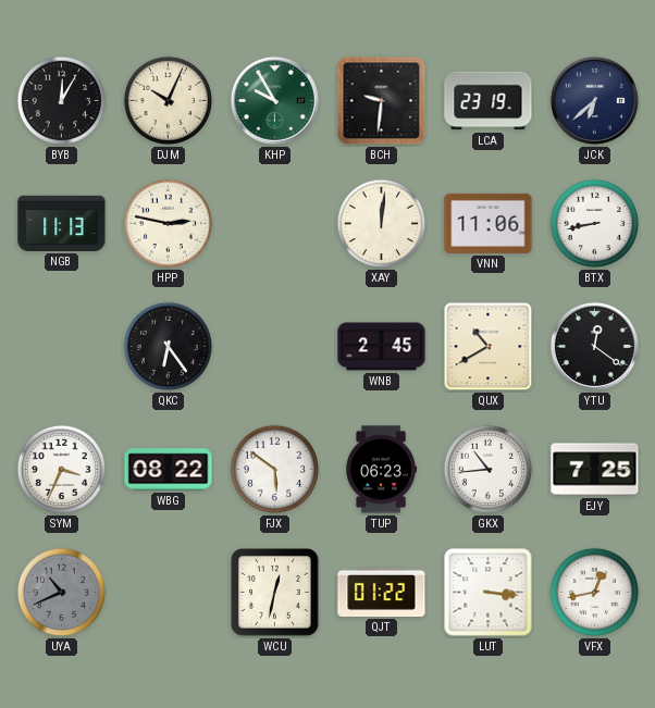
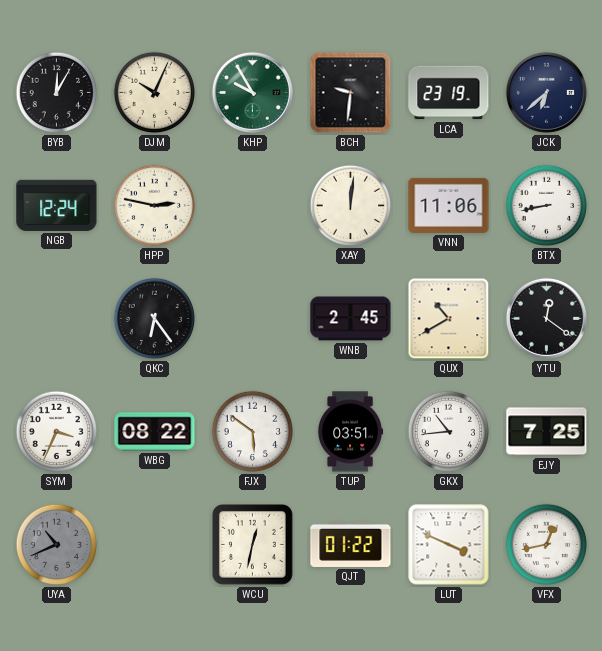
NGB: 11:13 -> 12:24
TUP: 06:23 -> 03:51
LUT: 3:16 -> 3:49
